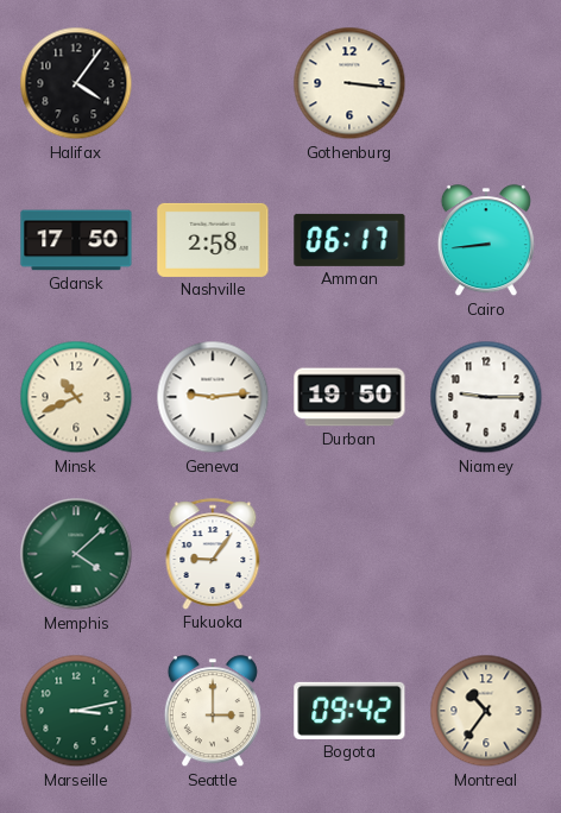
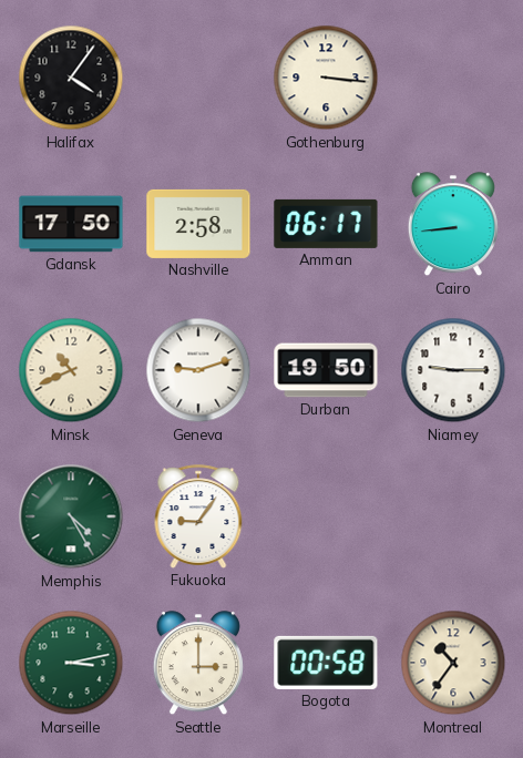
Geneva: 9:14 -> 9:12
Memphis: 4:08 -> 4:25
Bogota: 09:42 -> 00:58
